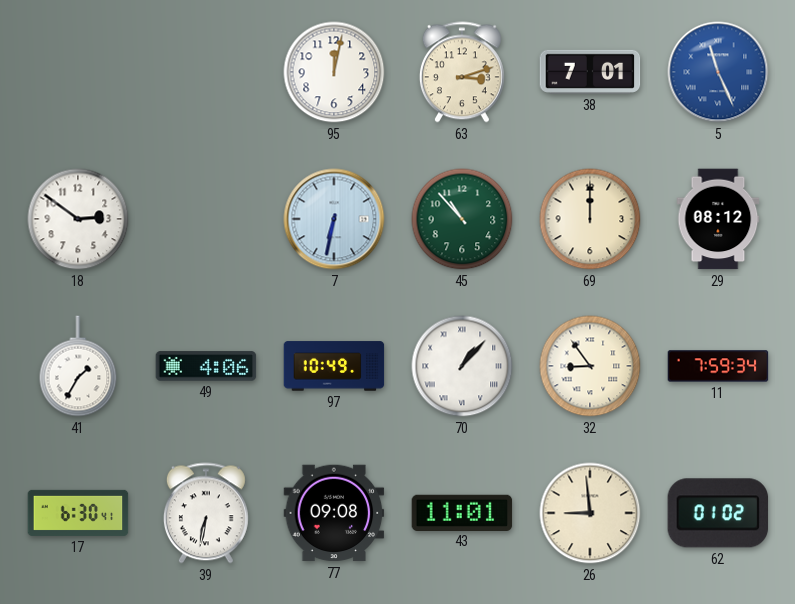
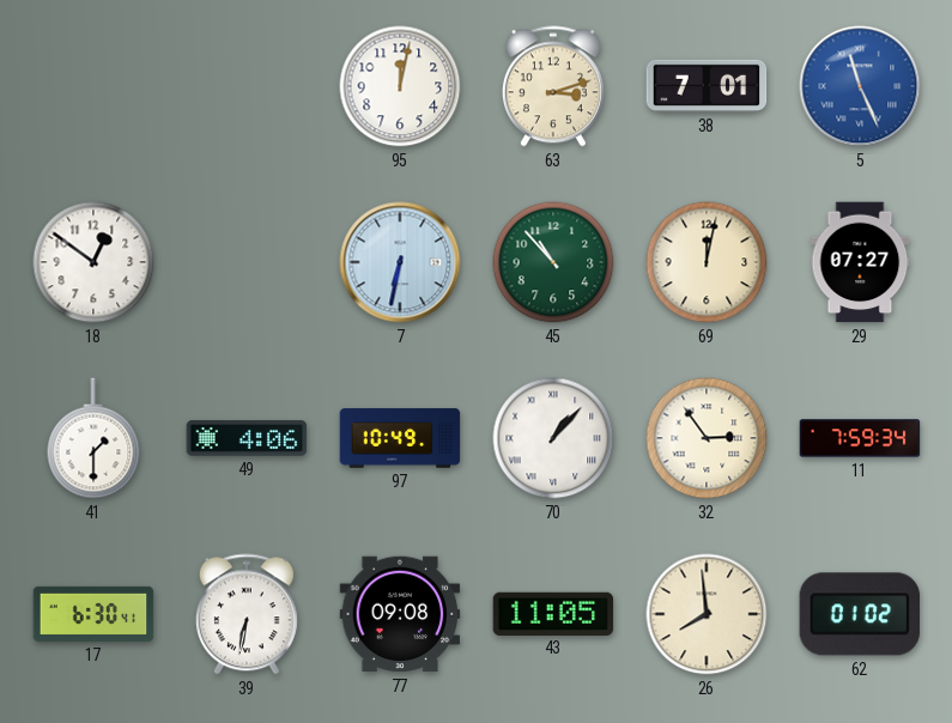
18: 2:51 -> 12:51
69: 12:00 -> 12:02
29: 08:12 -> 07:27
41: 1:35 -> 1:30
32: 8:54 -> 2:54
43: 11:01 -> 11:05
26: 8:59 -> 7:59
